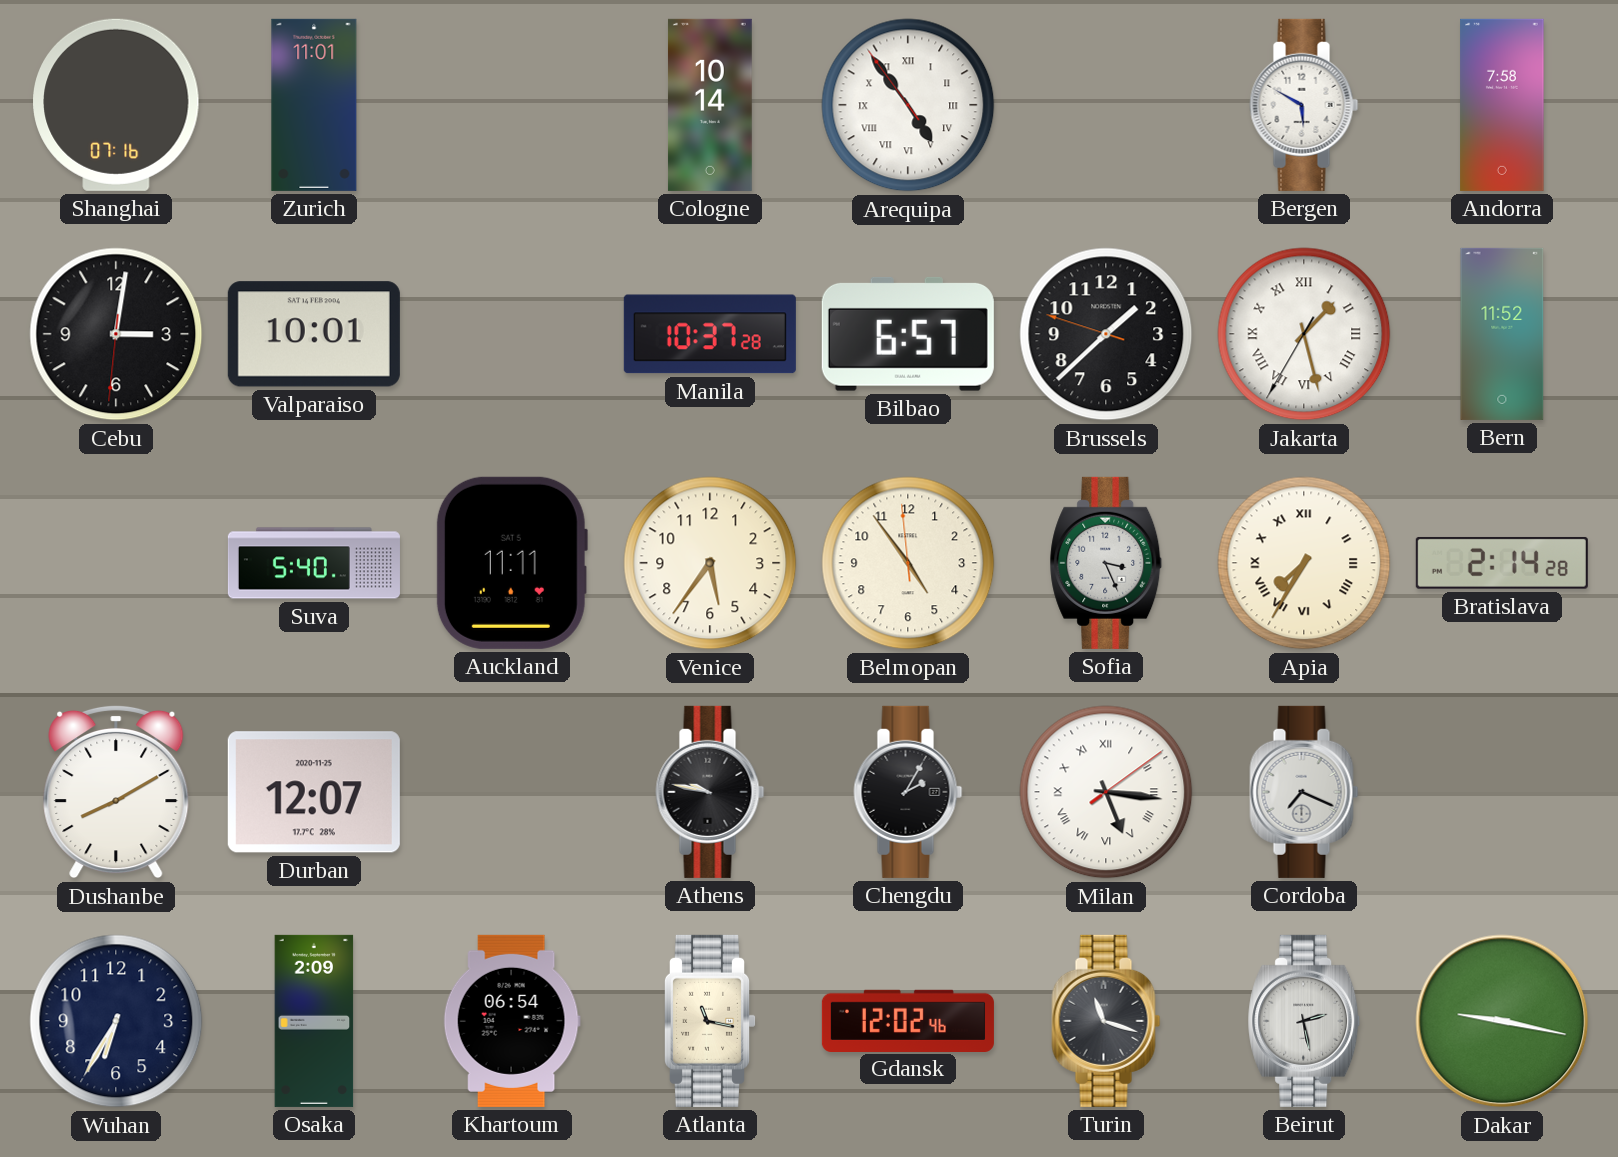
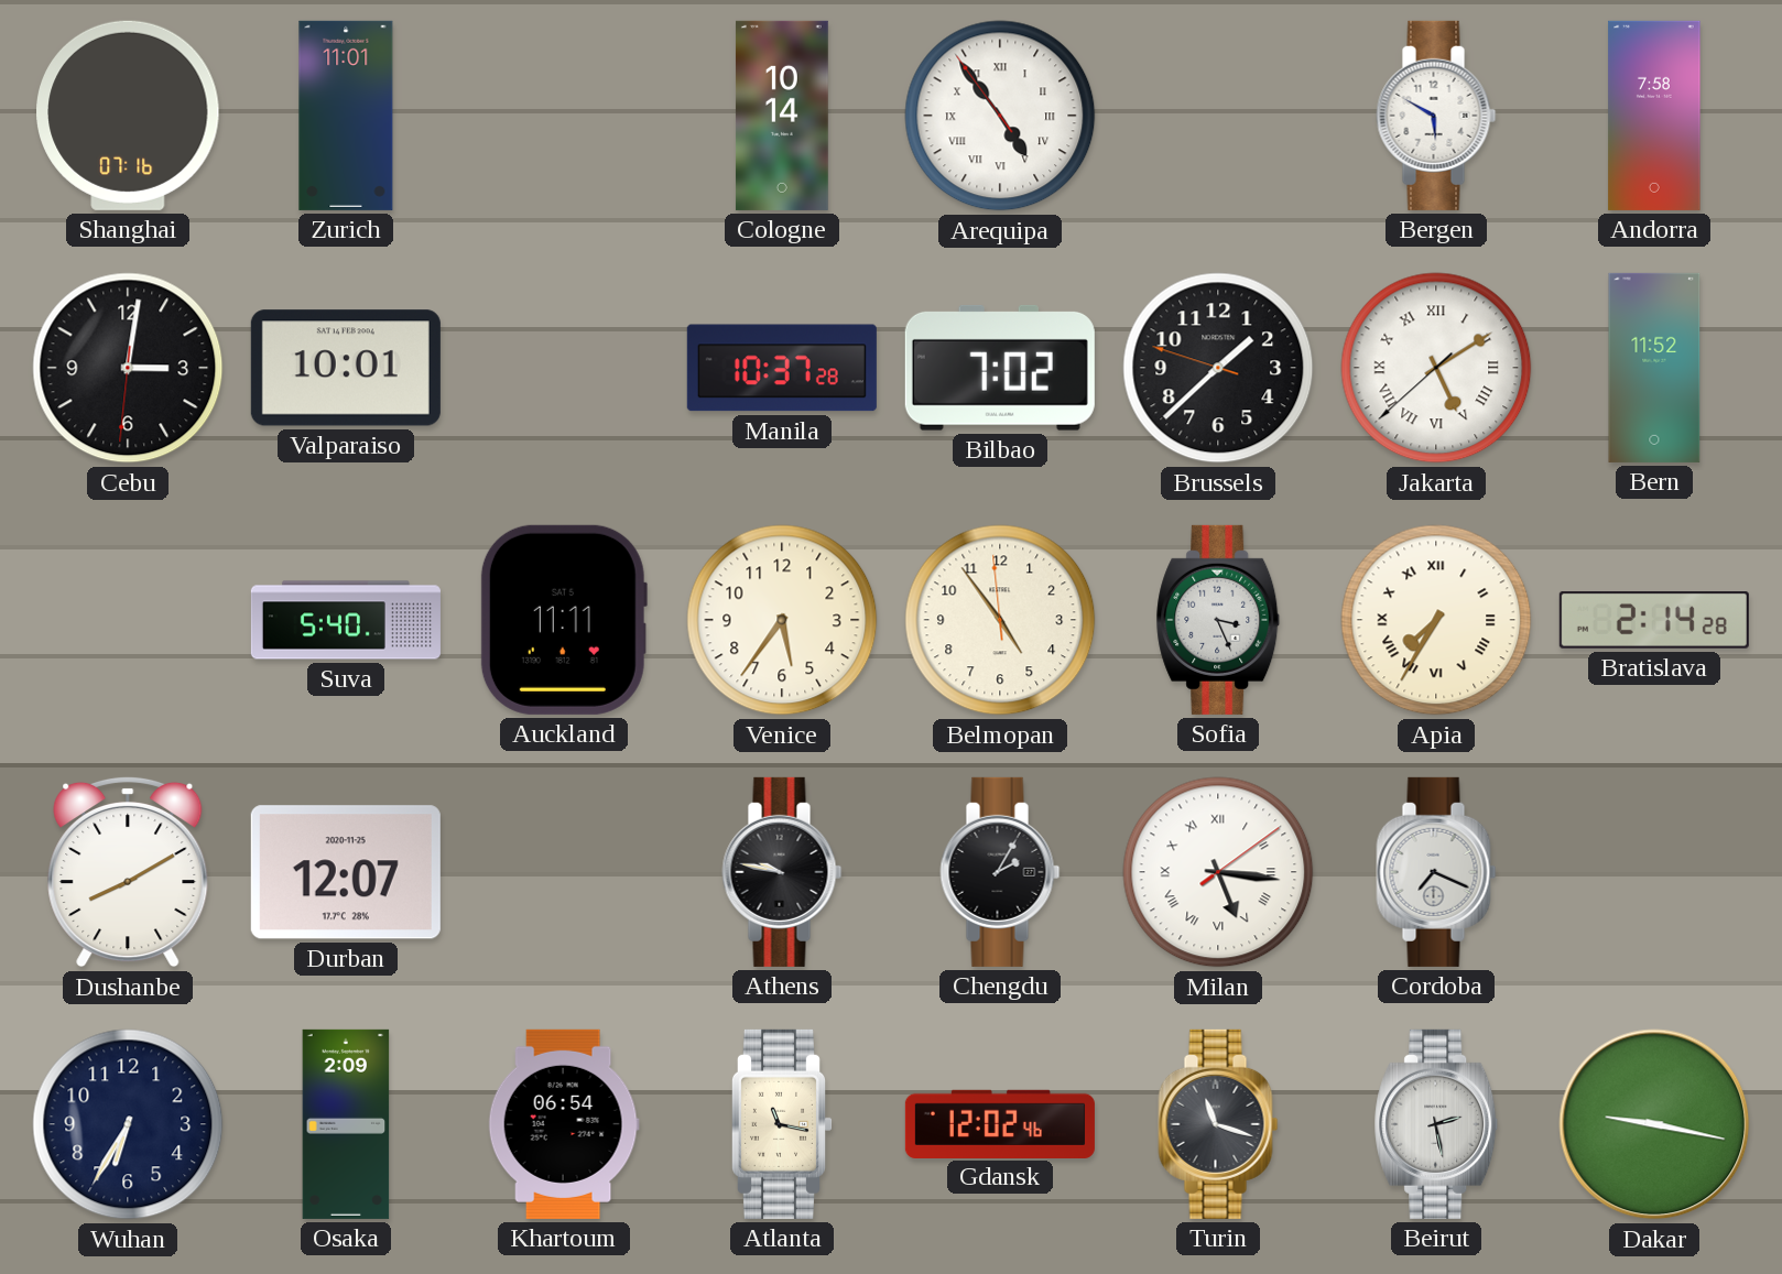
Bilbao: 6:57 -> 7:02
Jakarta: 1:27 -> 5:09
